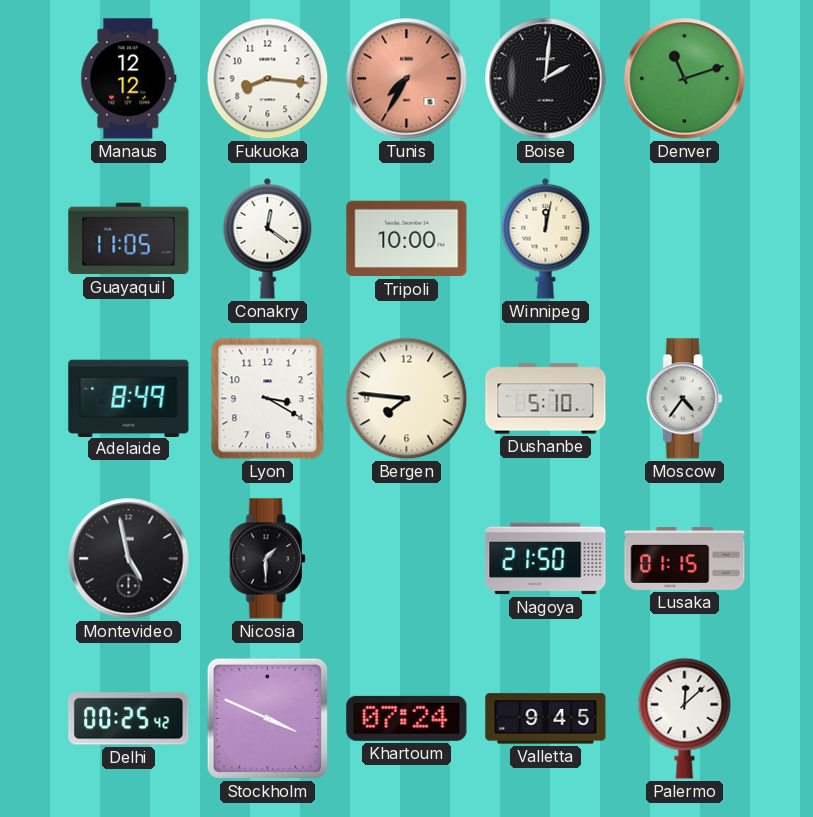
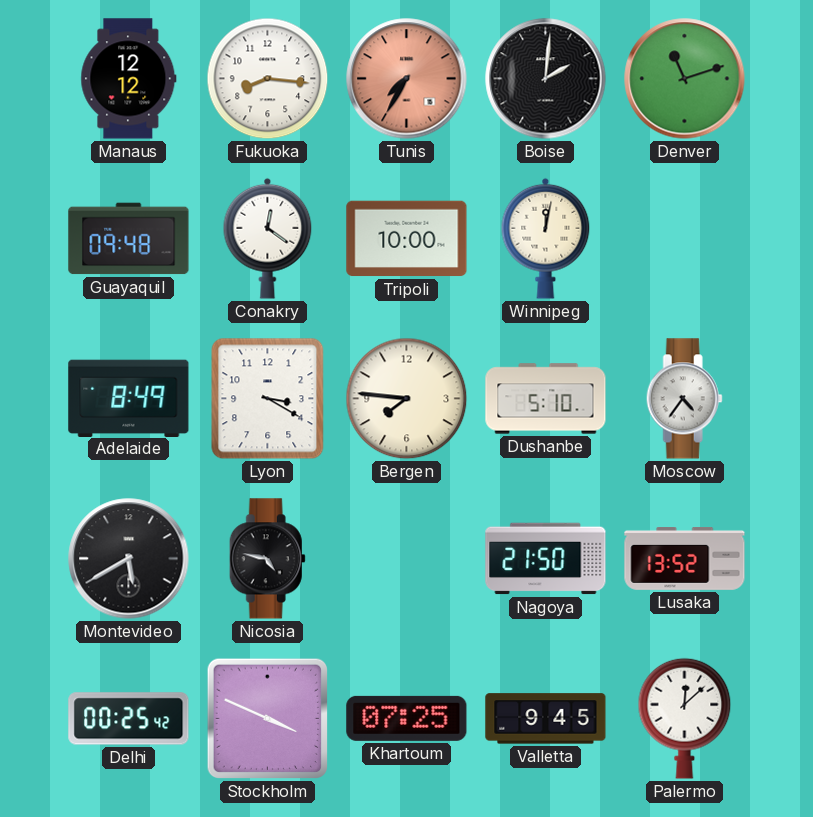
Guayaquil: 11:05 -> 09:48
Montevideo: 4:58 -> 5:40
Nicosia: 1:30 -> 4:47
Lusaka: 01:15 -> 13:52
Khartoum: 07:24 -> 07:25
